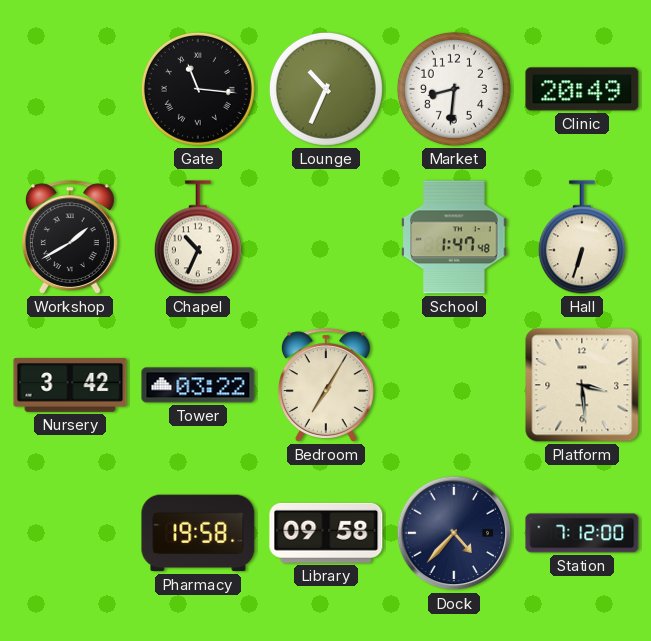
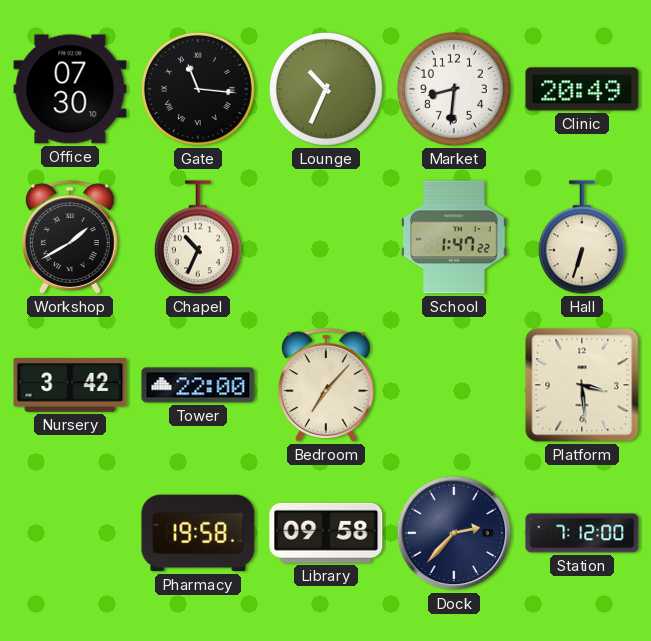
Office: none -> 07:30
School: 1:47:48 -> 1:47:22
Tower: 03:22 -> 22:00
Bedroom: 7:05 -> 7:07
Dock: 4:37 -> 2:37
